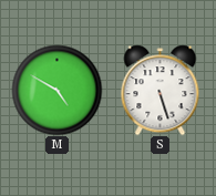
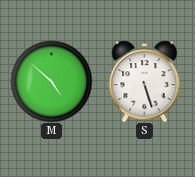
M: 4:50 -> 4:52
